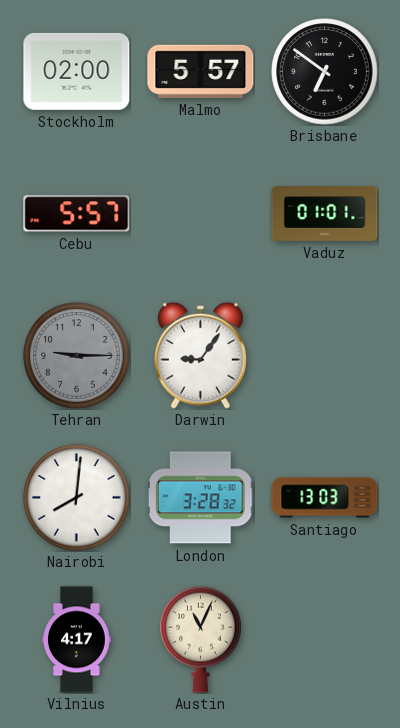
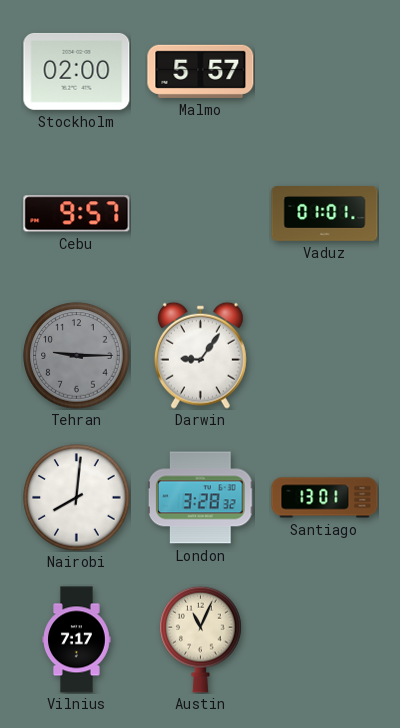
Brisbane: 6:51 -> none
Cebu: 5:57 -> 9:57
Santiago: 13:03 -> 13:01
Vilnius: 4:17 -> 7:17
